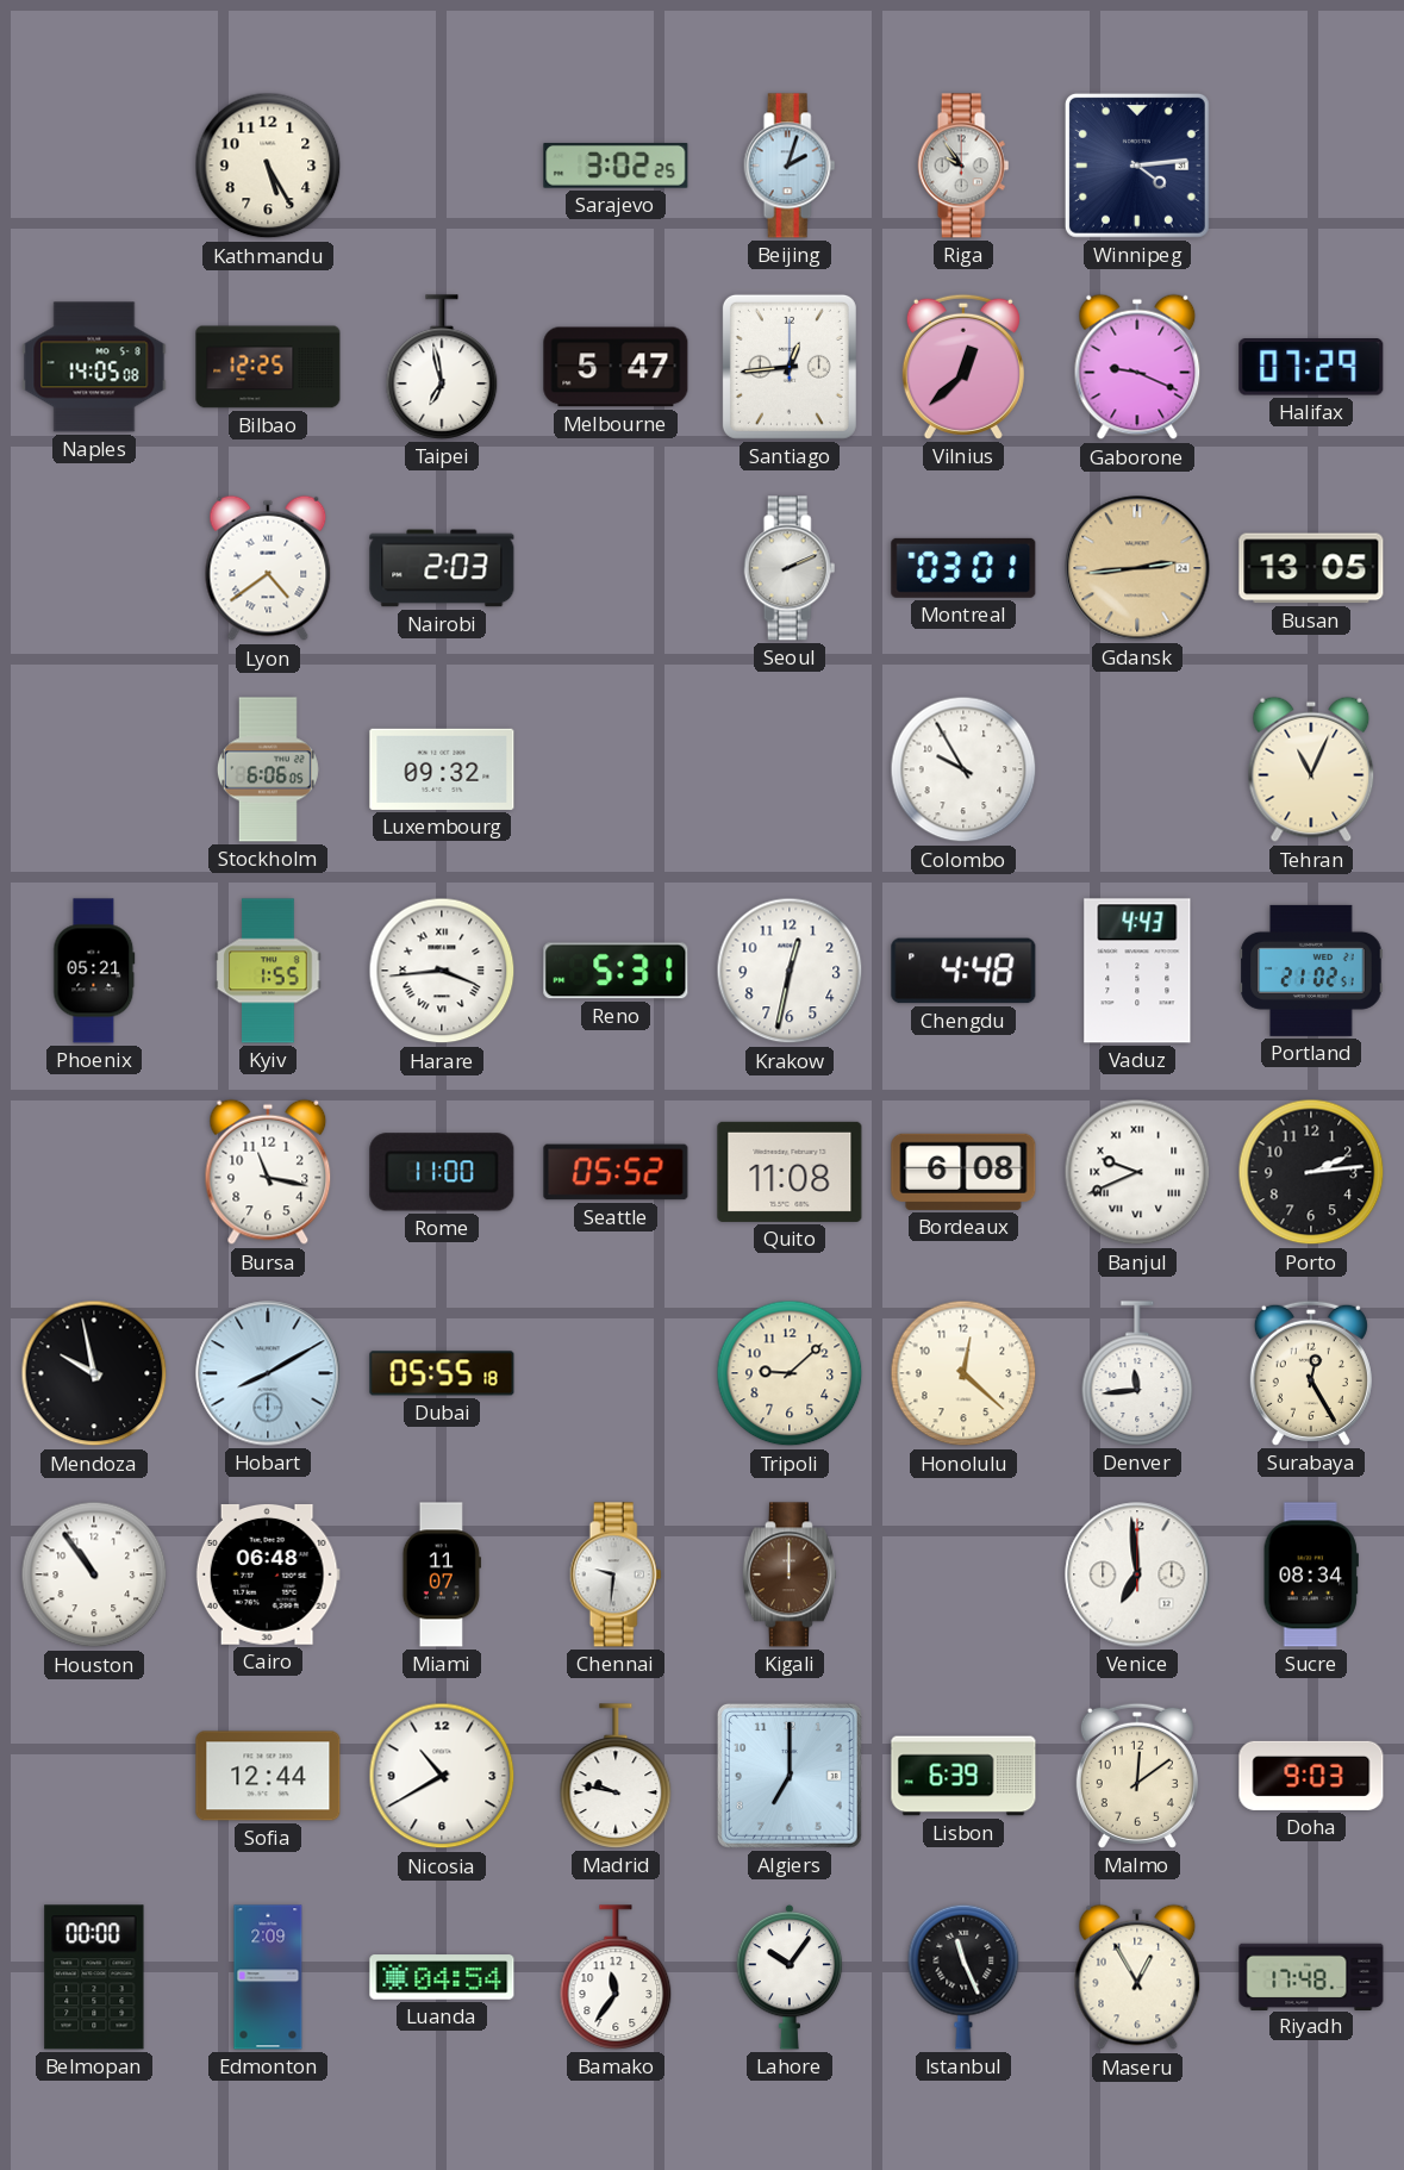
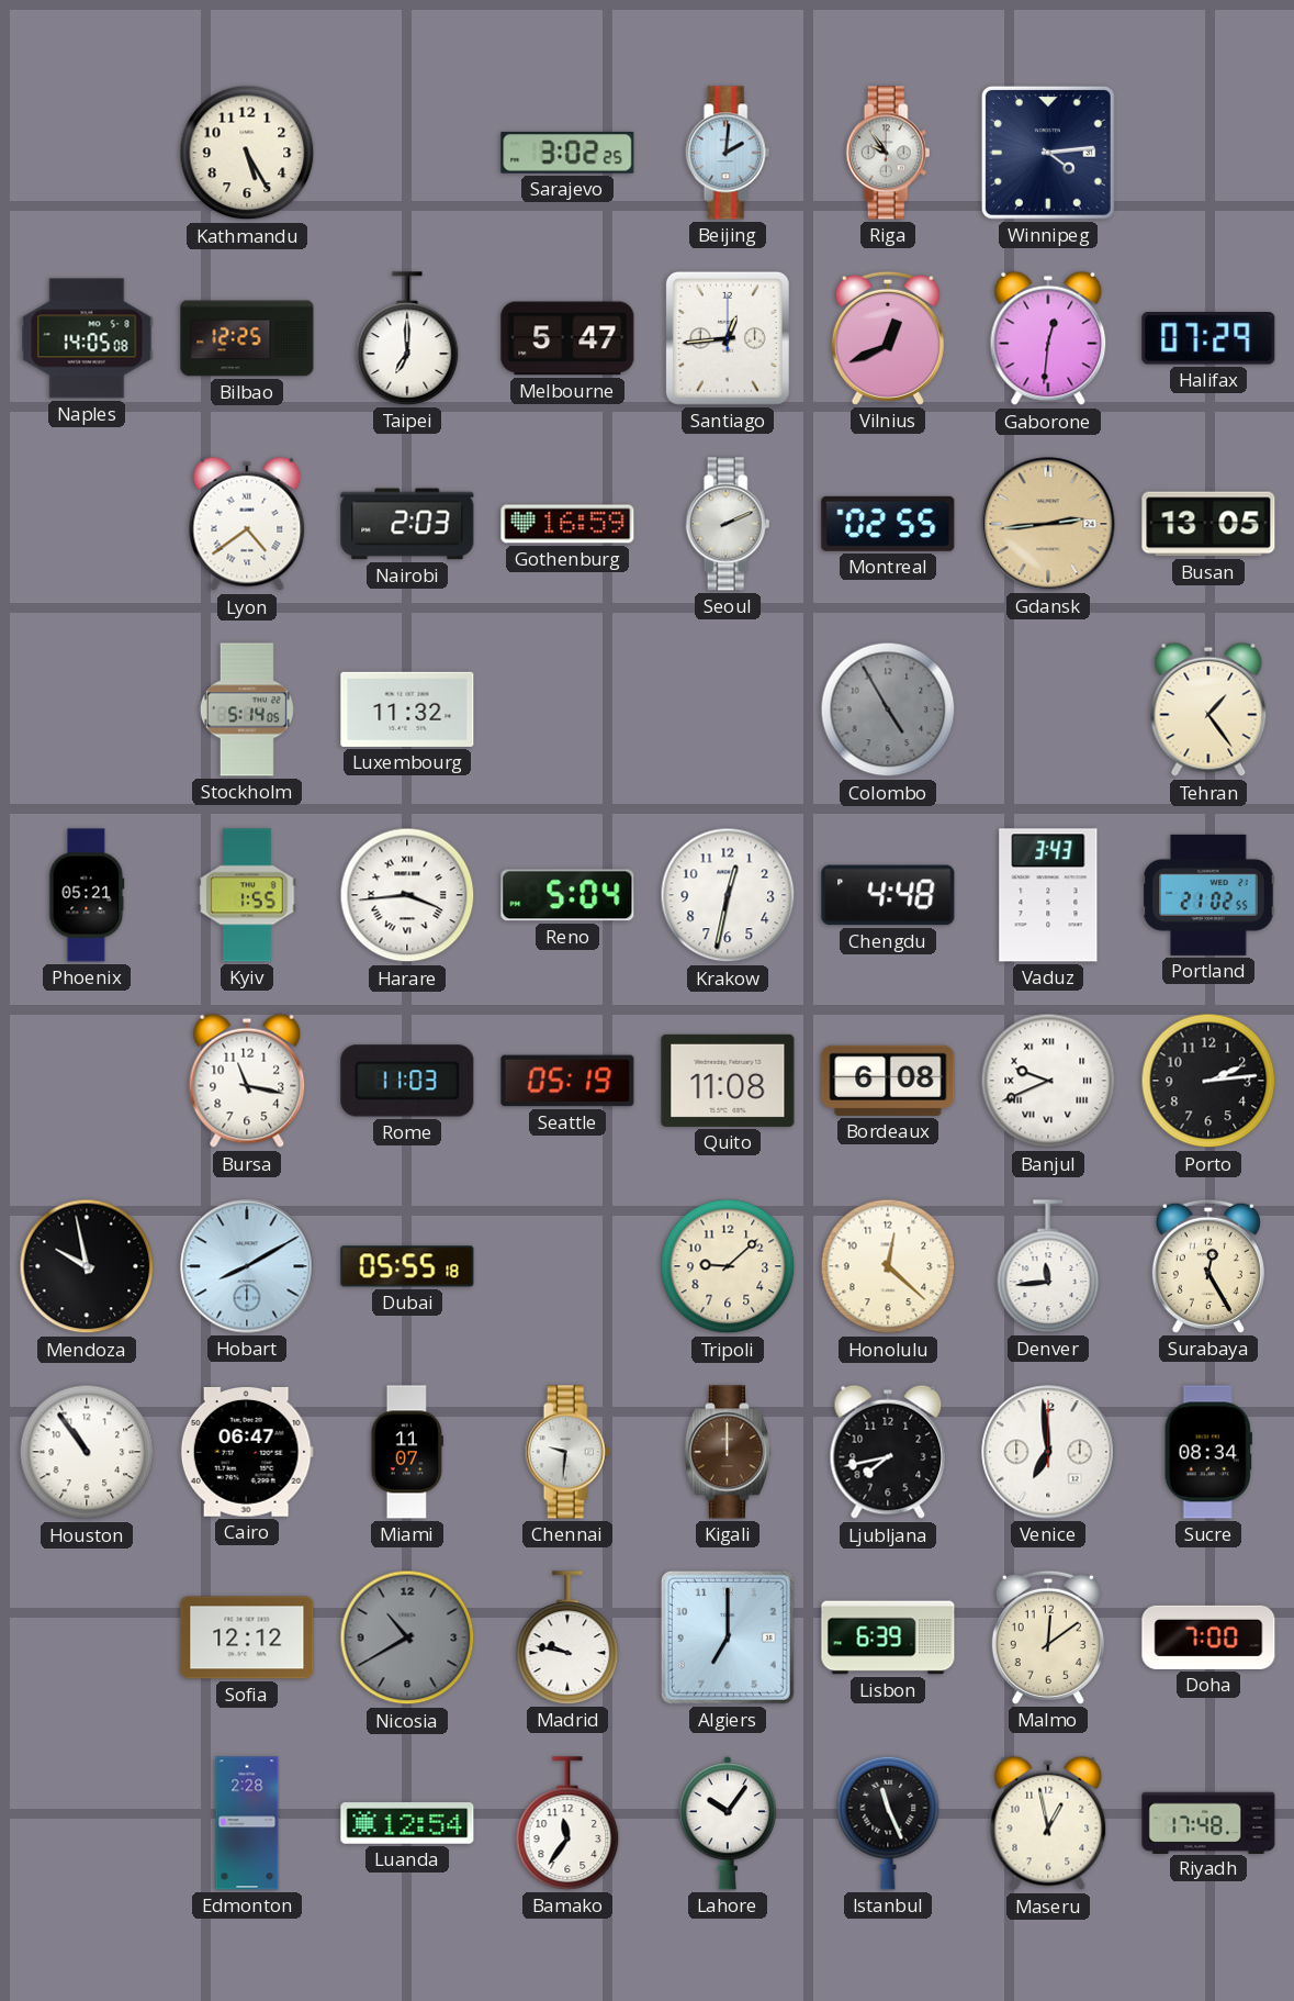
Beijing: 2:03 -> 2:01
Taipei: 6:58 -> 7:00
Vilnius: 12:38 -> 12:41
Gaborone: 9:19 -> 12:31
Gothenburg: none -> 16:59
Montreal: 03:01 -> 02:55
Stockholm: 6:06 -> 5:14
Luxembourg: 09:32 -> 11:32
Colombo: 9:55 -> 4:55
Colombo dial: white -> grey
Tehran: 11:04 -> 1:24
Reno: 5:31 -> 5:04
Vaduz: 4:43 -> 3:43
Portland: 21:02:51 -> 21:02:55
Rome: 11:00 -> 11:03
Seattle: 05:52 -> 05:19
Cairo: 06:48 -> 06:47
Ljubljana: none -> 7:43
Sofia: 12:44 -> 12:12
Nicosia dial: white -> grey
Doha: 9:03 -> 7:00
Belmopan: 00:00 -> none
Edmonton: 2:09 -> 2:28
Luanda: 04:54 -> 12:54
Maseru: 12:55 -> 12:58
